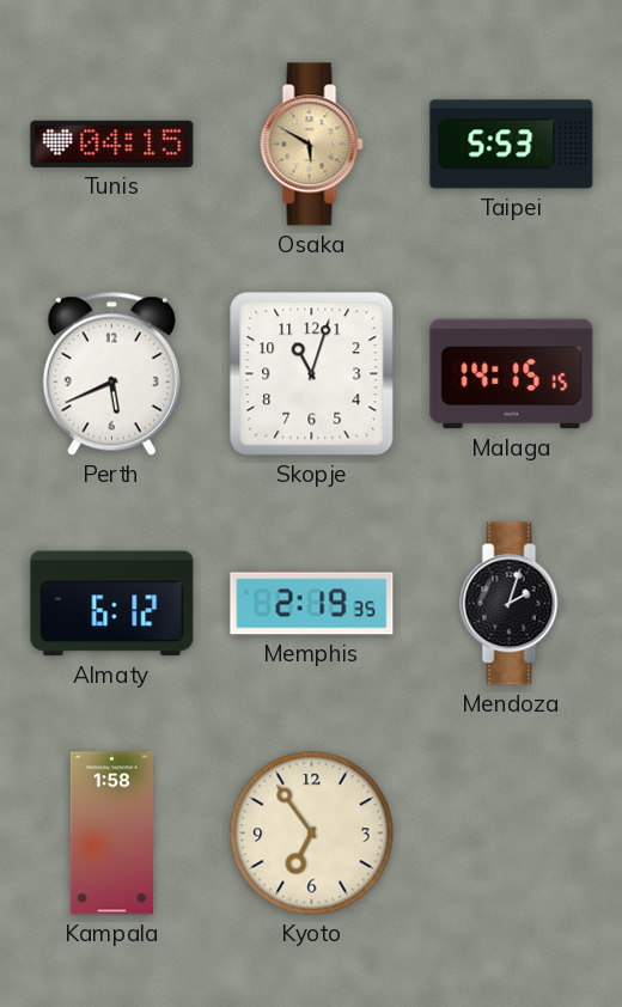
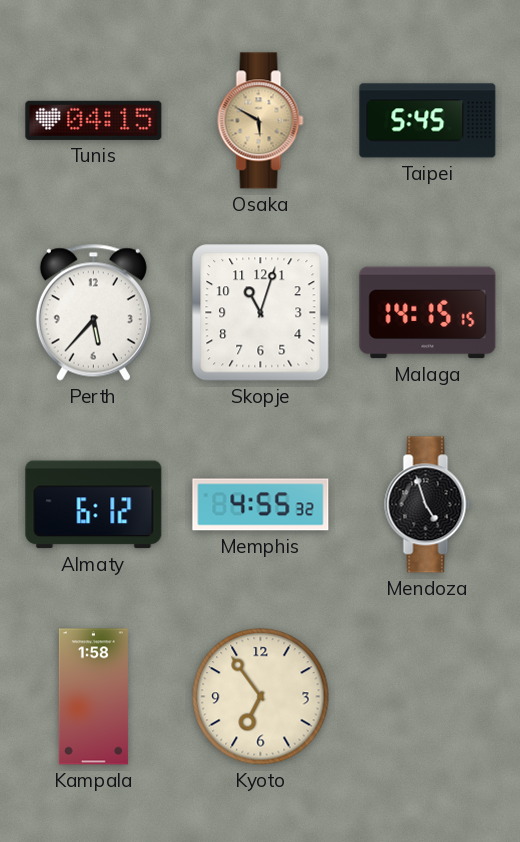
Taipei: 5:53 -> 5:45
Perth: 5:41 -> 5:37
Memphis: 2:19 -> 4:55
Mendoza: 2:03 -> 4:57
